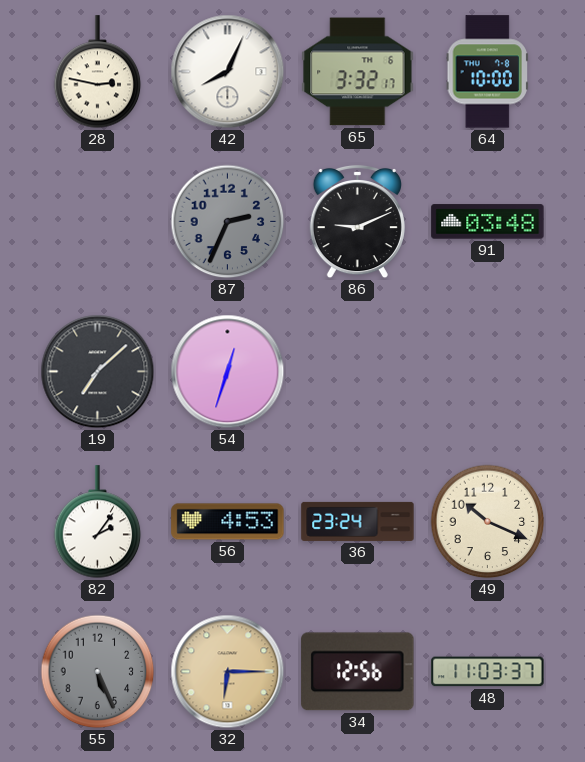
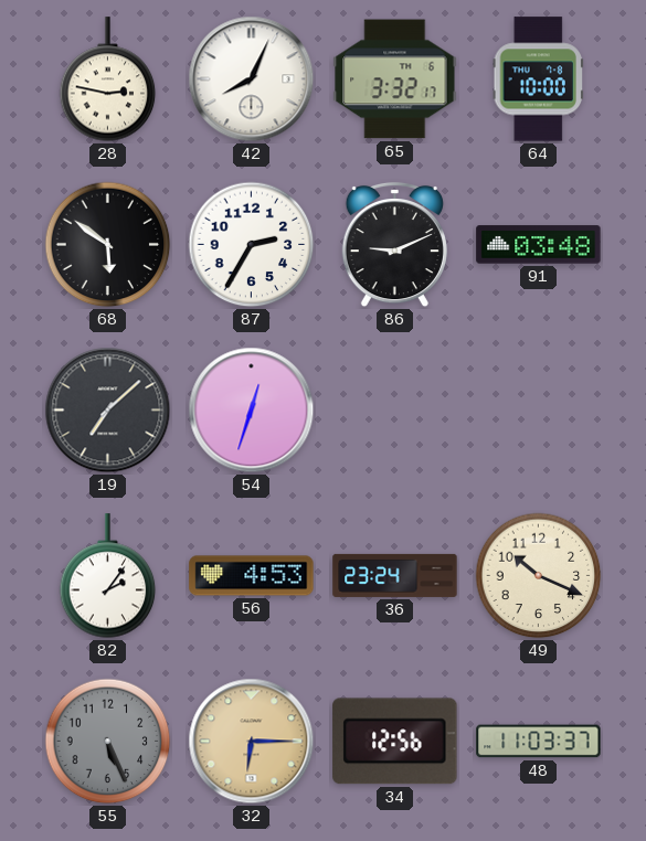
68: none -> 5:51
87: 2:34 -> 2:35
87 dial: grey -> white
